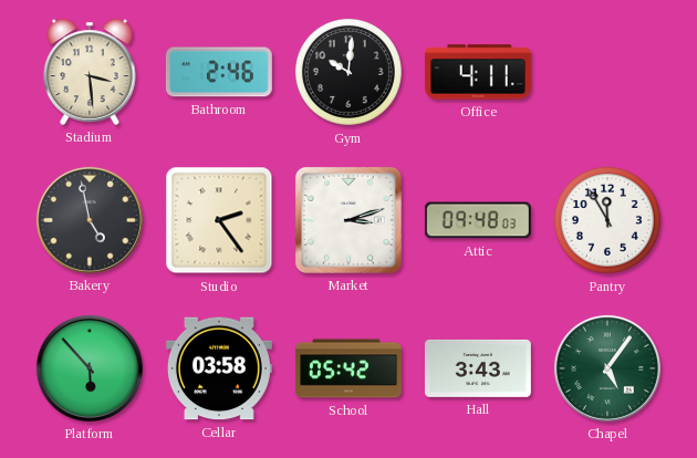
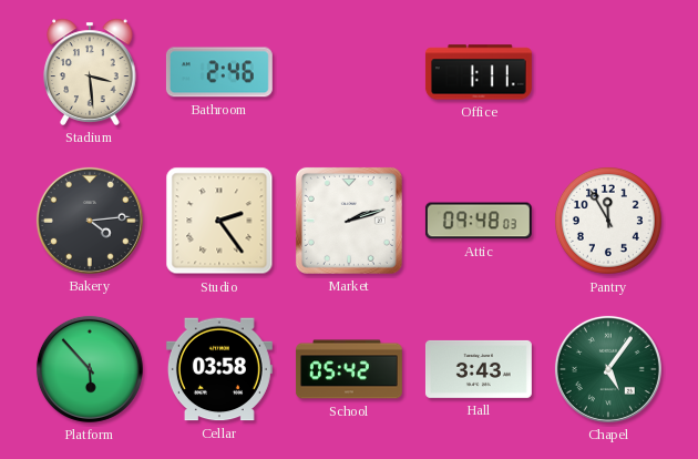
Gym: 10:01 -> none
Office: 4:11 -> 1:11
Bakery: 4:58 -> 4:14
Market: 3:12 -> 2:12
